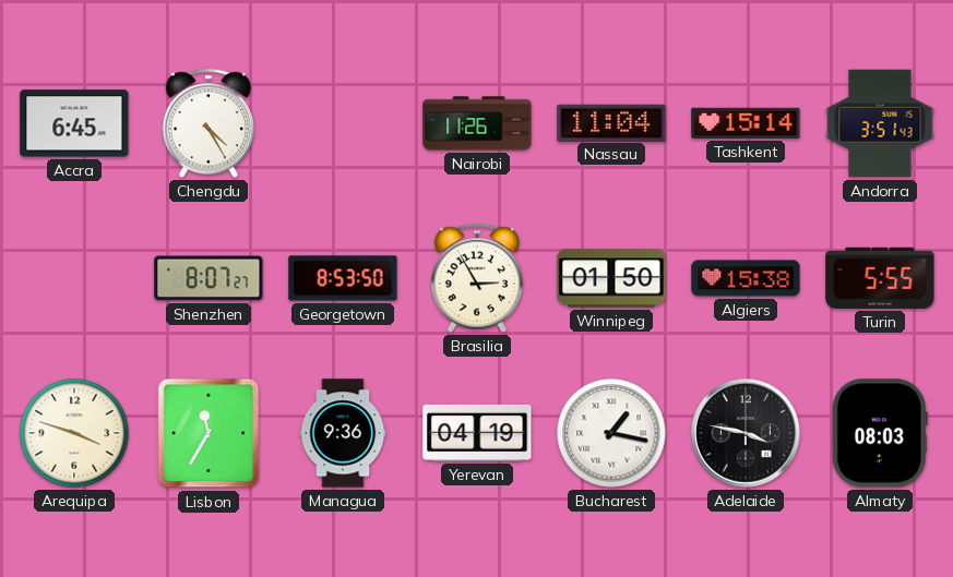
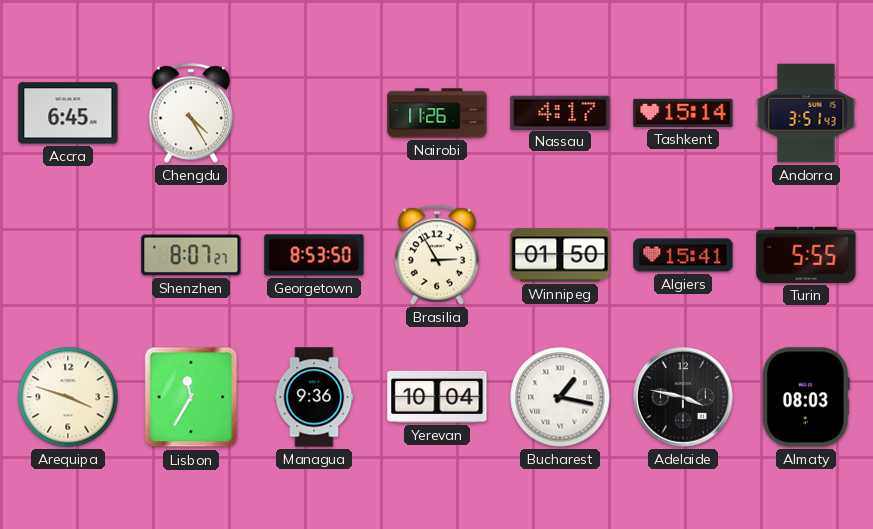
Nassau: 11:04 -> 4:17
Algiers: 15:38 -> 15:41
Yerevan: 04:19 -> 10:04
